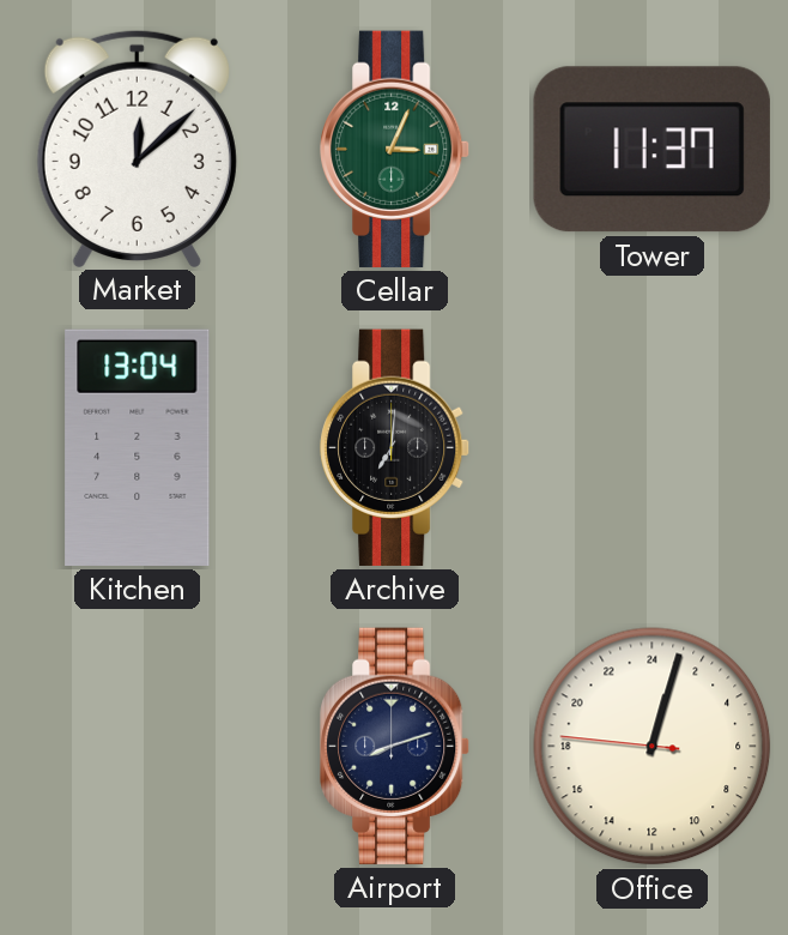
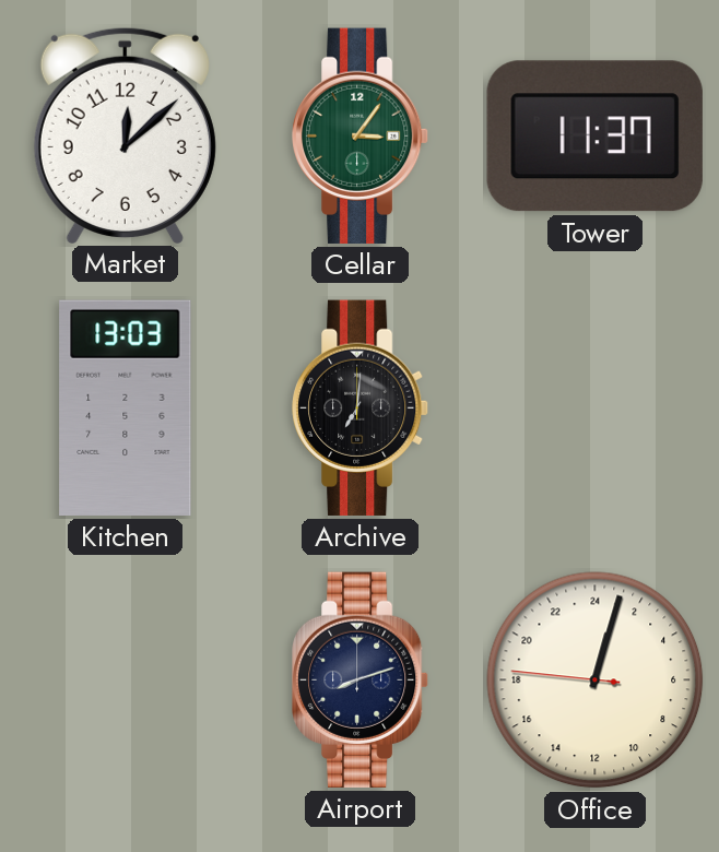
Cellar: 3:04 -> 3:06
Kitchen: 13:04 -> 13:03
